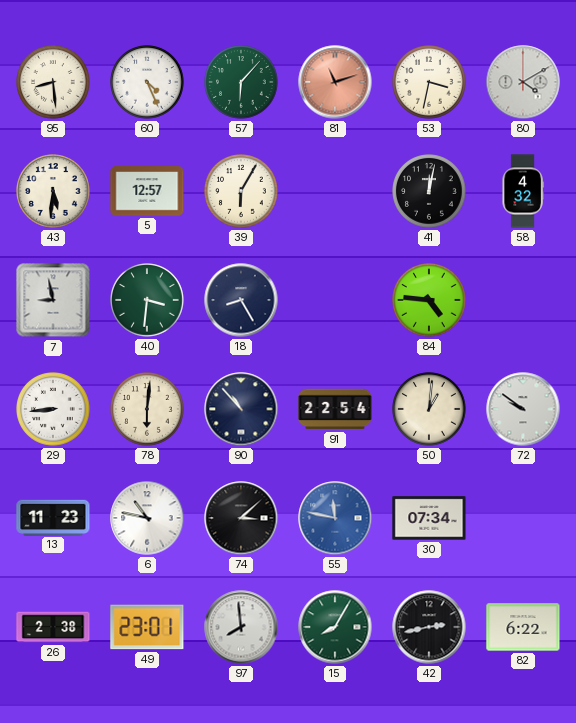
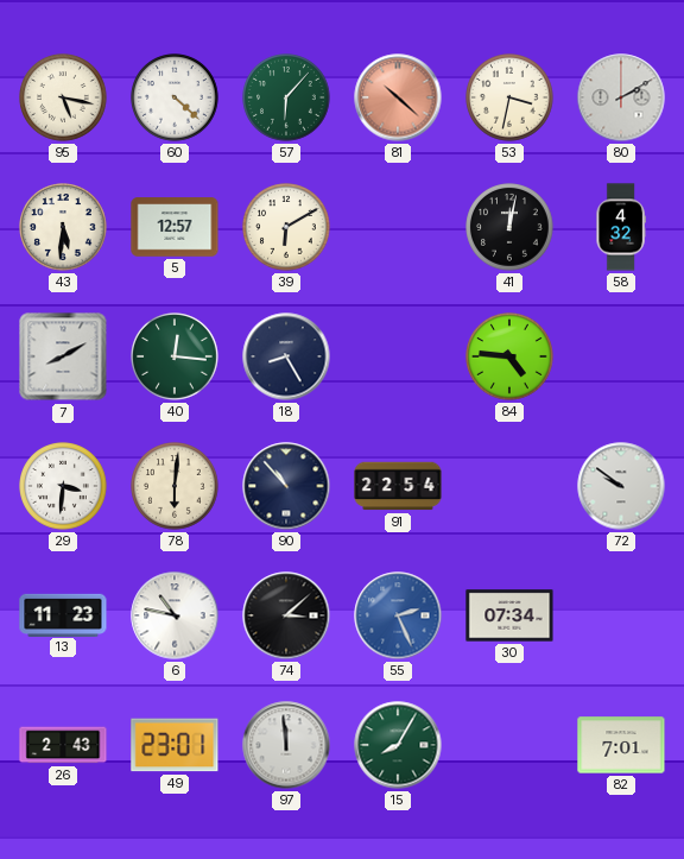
95: 8:29 -> 5:17
60: 4:26 -> 4:22
81: 11:12 -> 10:22
80: 4:10 -> 2:10
39: 6:05 -> 6:10
7: 8:58 -> 8:10
40: 3:31 -> 12:16
29: 8:44 -> 3:31
50: 1:01 -> none
55: 11:47 -> 2:26
26: 2:38 -> 2:43
97: 7:59 -> 11:59
42: 2:43 -> none
82: 6:22 -> 7:01
